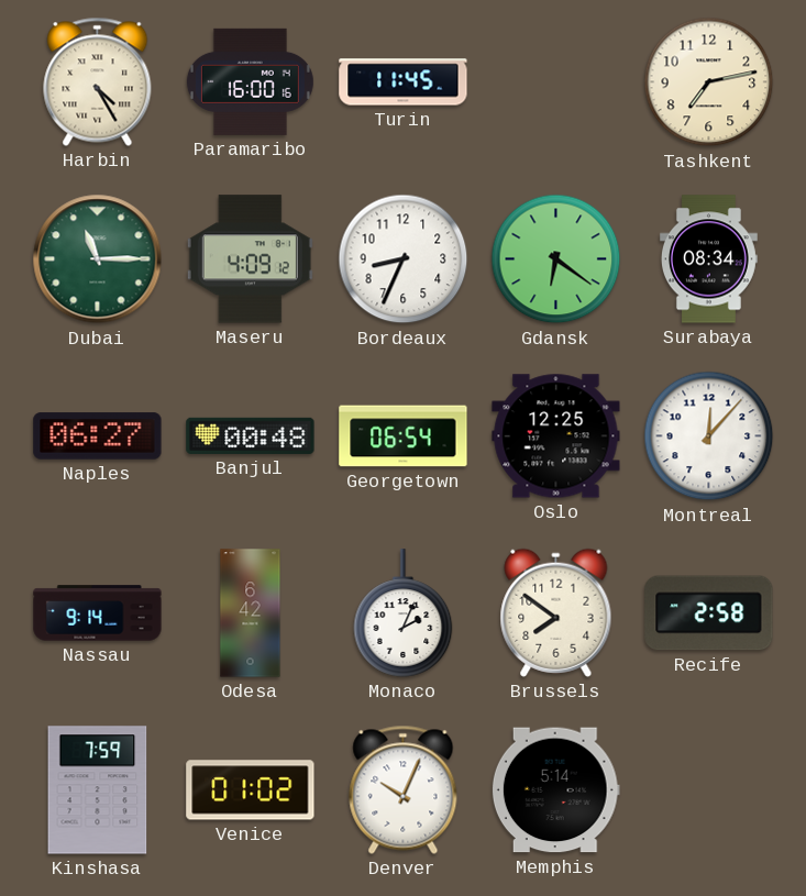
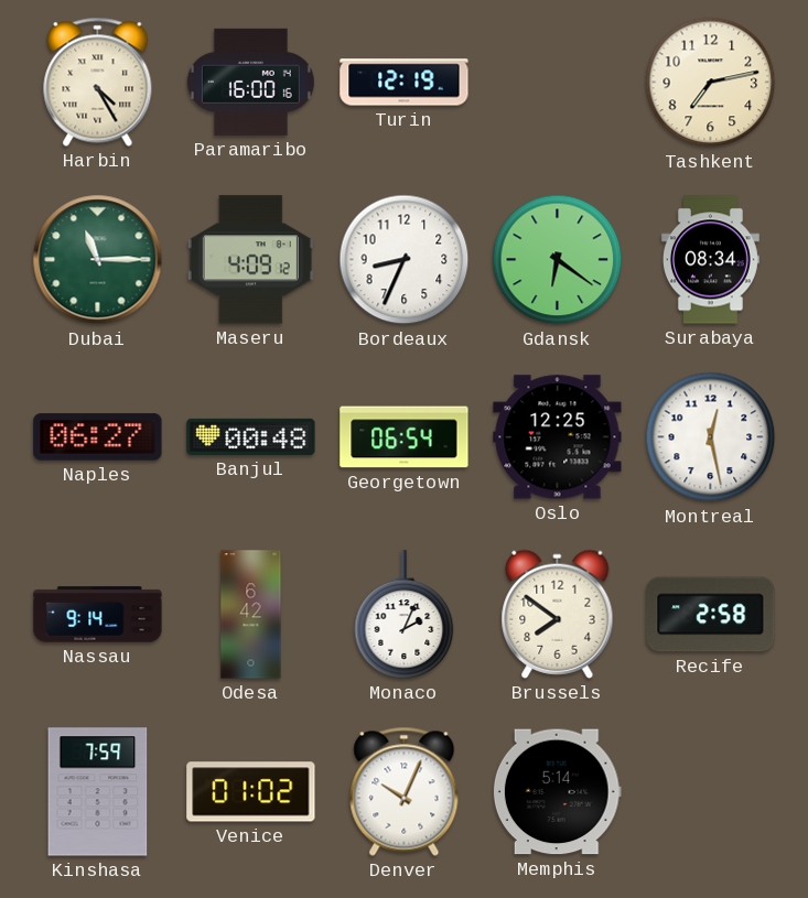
Turin: 11:45 -> 12:19
Montreal: 12:07 -> 12:28
